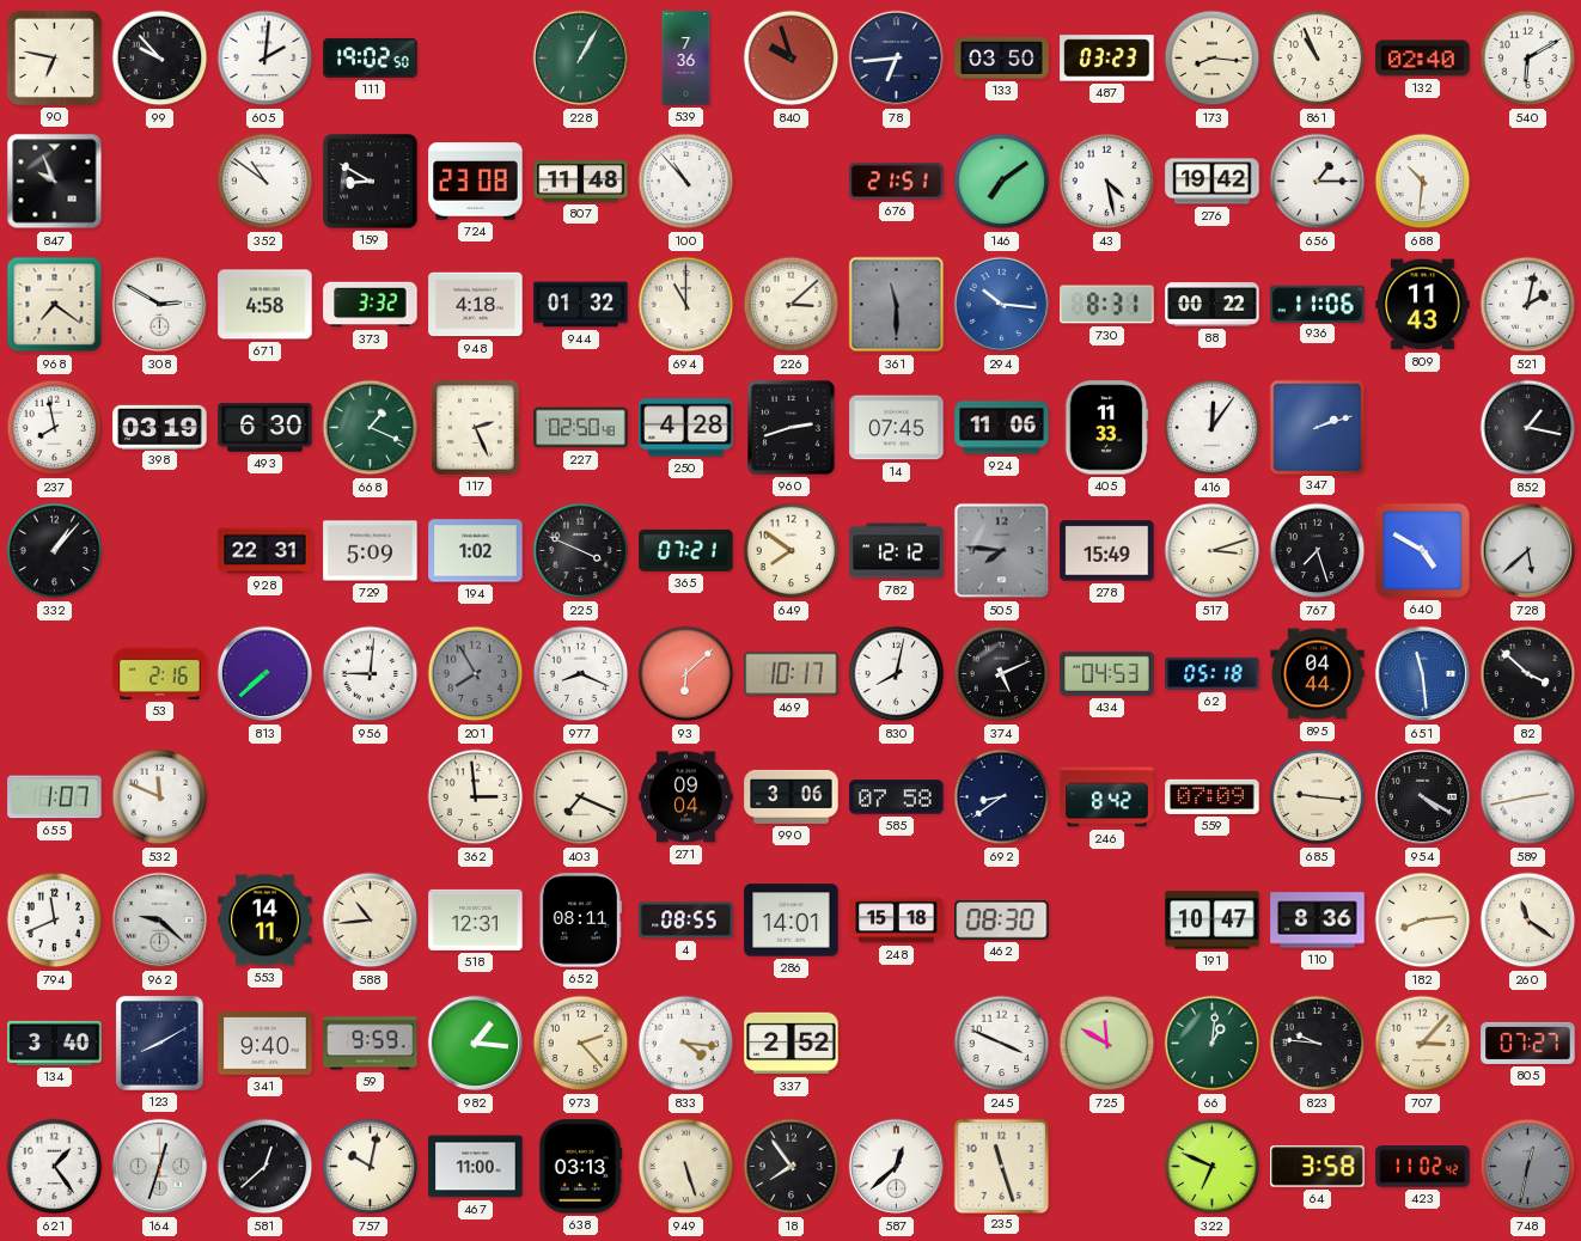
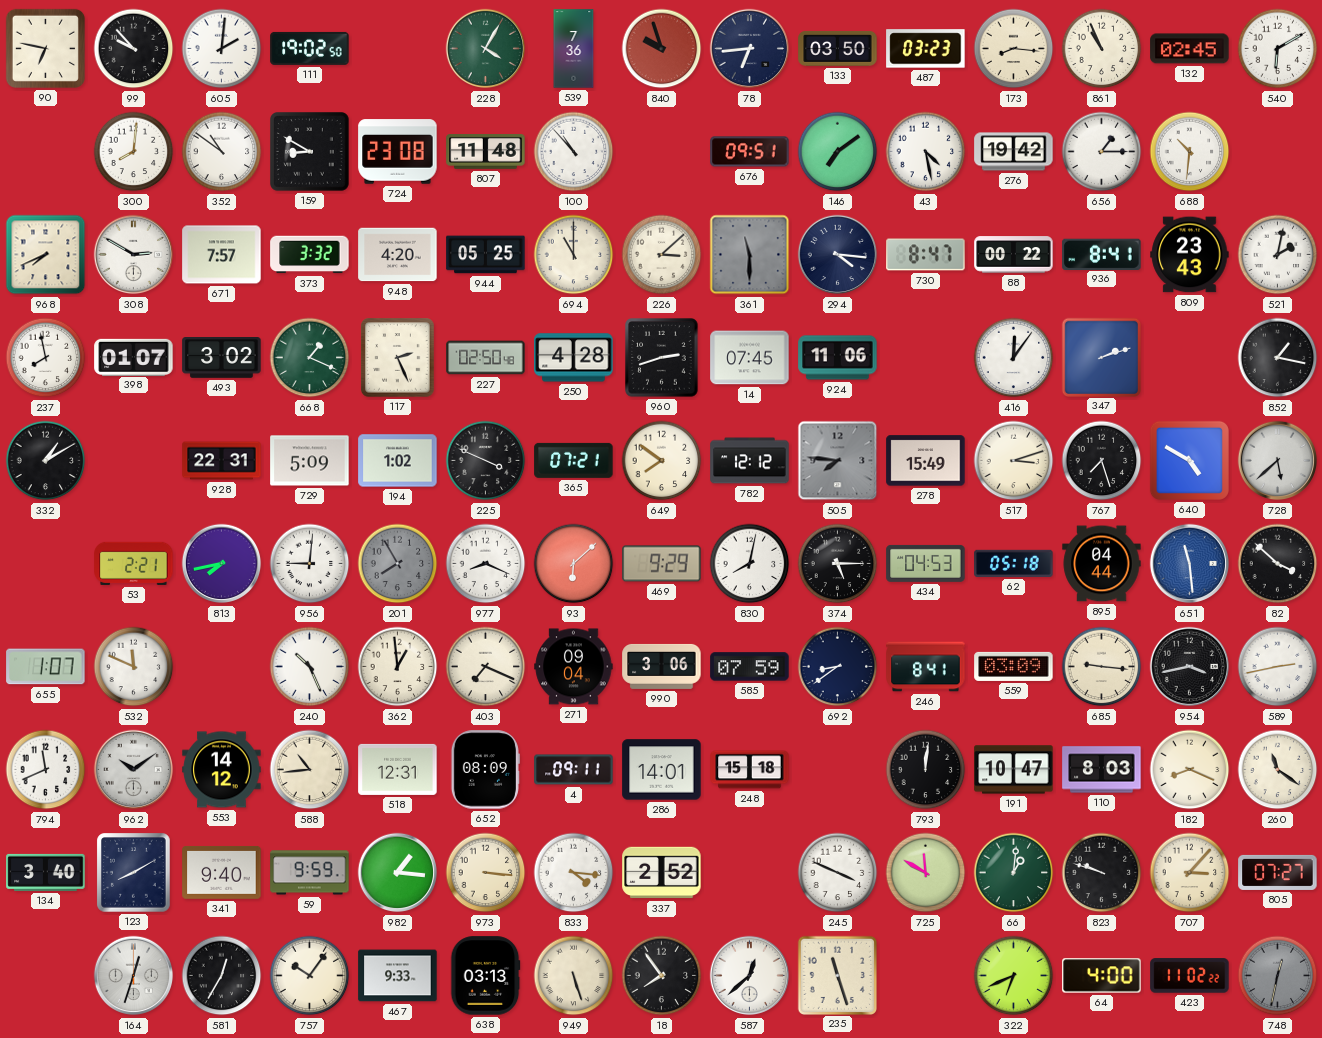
228: 1:05 -> 4:05
132: 02:40 -> 02:45
847: 9:56 -> none
300: none -> 8:01
676: 21:51 -> 09:51
968: 7:21 -> 7:41
671: 4:58 -> 7:57
948: 4:18 -> 4:20
944: 01:32 -> 05:25
294: 10:16 -> 4:16
294 dial: blue -> navy
730: 8:31 -> 8:47
936: 11:06 -> 8:41
809: 11:43 -> 23:43
398: 03:19 -> 01:07
493: 6:30 -> 3:02
405: 11:33 -> none
332: 1:07 -> 1:10
53: 2:16 -> 2:21
813: 7:38 -> 7:43
469: 10:17 -> 9:29
374: 5:11 -> 5:15
240: none -> 10:26
362: 2:59 -> 12:59
585: 07:58 -> 07:59
246: 8:42 -> 8:41
559: 07:09 -> 03:09
954: 4:20 -> 3:43
962: 9:22 -> 10:09
553: 14:11 -> 14:12
652: 08:11 -> 08:09
4: 08:55 -> 09:11
462: 08:30 -> none
793: none -> 12:01
110: 8:36 -> 8:03
182: 8:14 -> 8:19
973: 2:23 -> 3:16
823: 9:46 -> 9:48
621: 1:24 -> none
581: 12:38 -> 12:35
757: 10:02 -> 10:06
467: 11:00 -> 9:33
322: 6:49 -> 6:41
64: 3:58 -> 4:00
423: 11:02:42 -> 11:02:22
